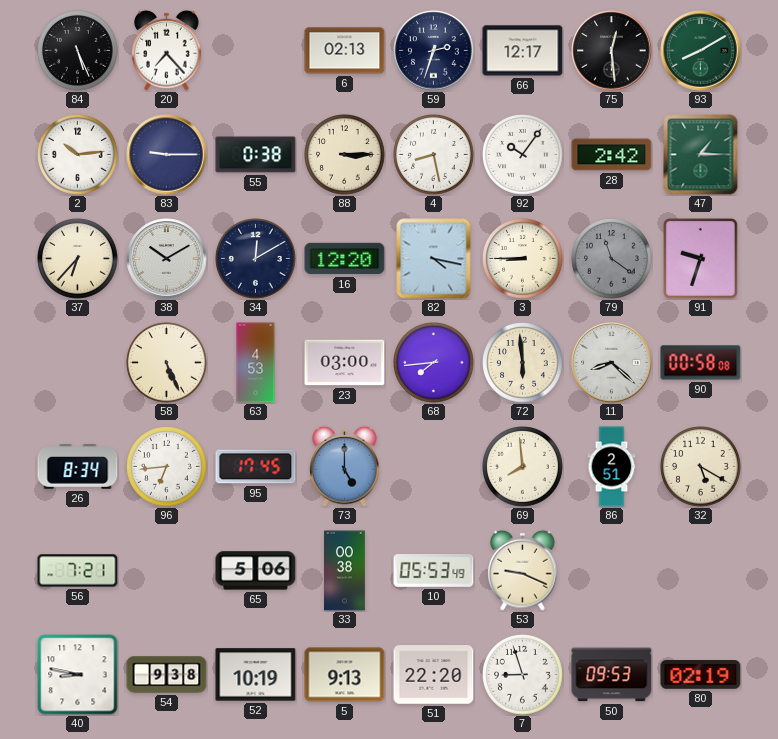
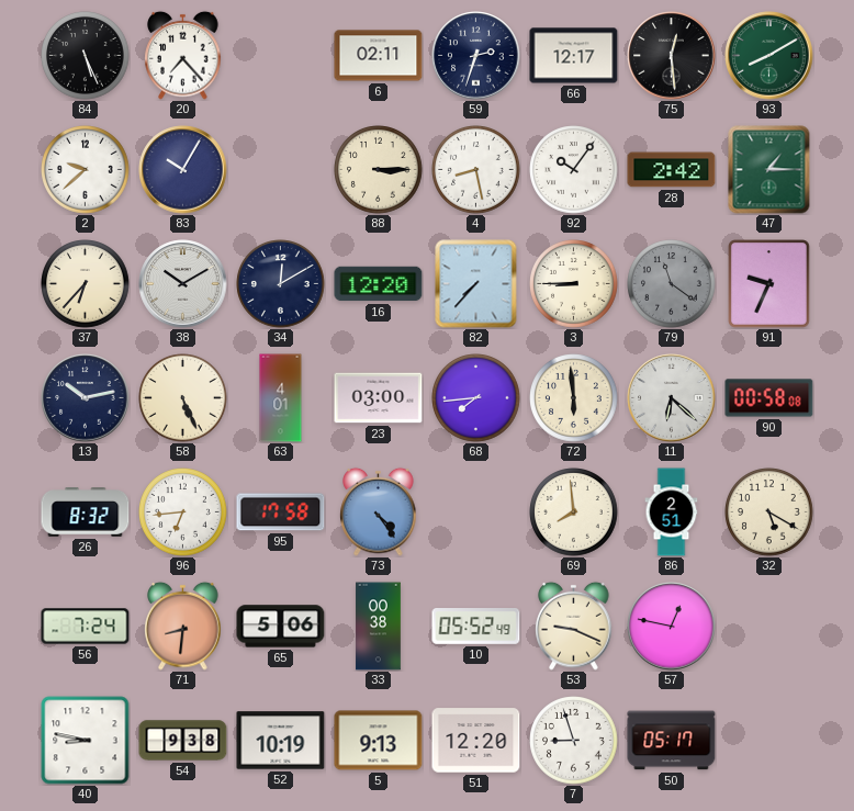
6: 02:13 -> 02:11
2: 10:14 -> 9:38
83: 9:15 -> 10:05
55: 0:38 -> none
82: 4:17 -> 7:37
91: 9:33 -> 9:34
13: none -> 10:13
63: 4:53 -> 4:01
11: 8:22 -> 6:22
26: 8:34 -> 8:32
95: 17:45 -> 17:58
73: 5:00 -> 4:24
56: 7:21 -> 7:24
71: none -> 8:31
10: 05:53 -> 05:52
57: none -> 12:47
51: 22:20 -> 12:20
50: 09:53 -> 05:17
80: 02:19 -> none
